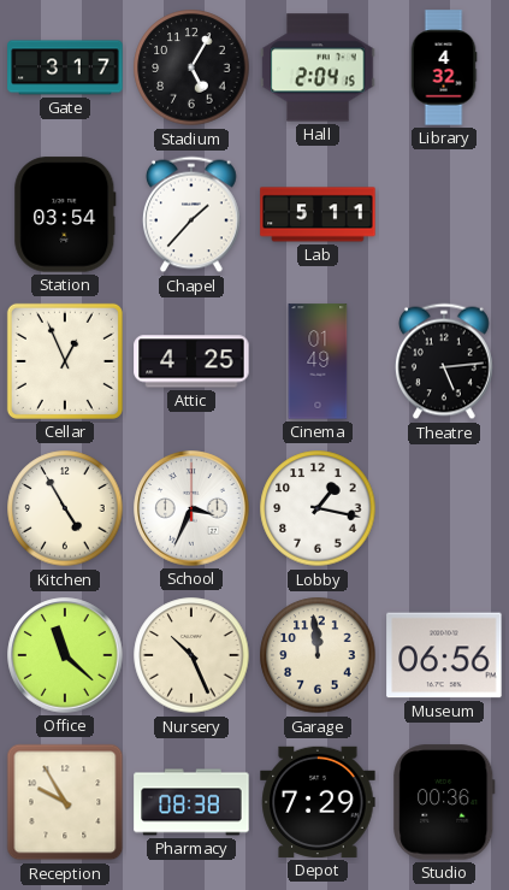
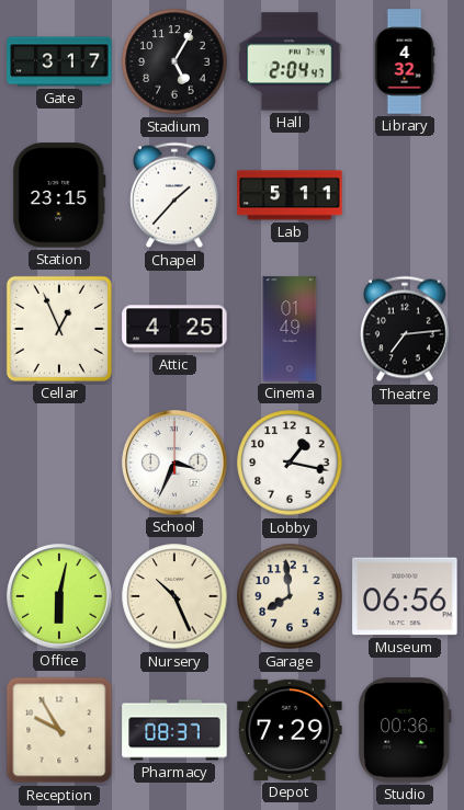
Hall: 2:04:15 -> 2:04:47
Station: 03:54 -> 23:15
Theatre: 5:14 -> 7:14
Kitchen: 4:55 -> none
Office: 11:22 -> 6:02
Garage: 11:59 -> 7:59
Pharmacy: 08:38 -> 08:37
